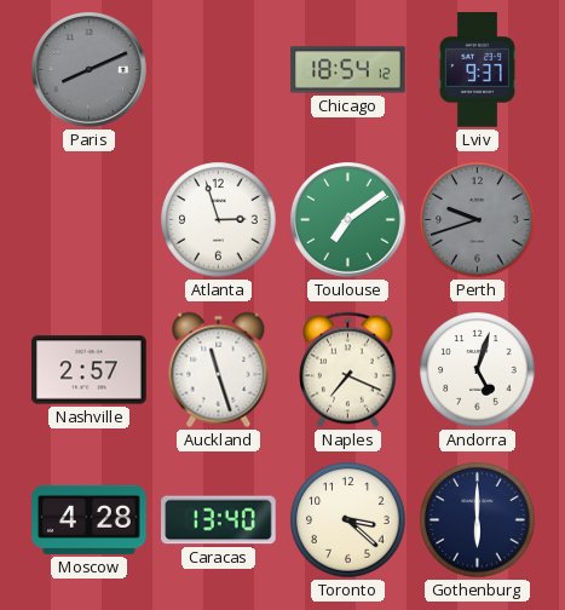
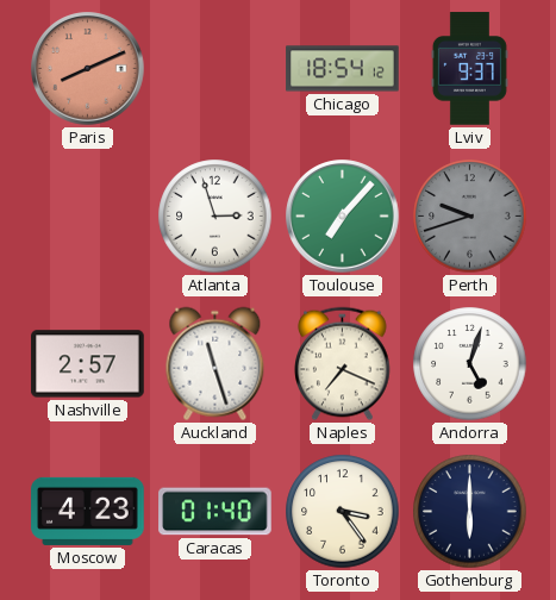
Paris dial: grey -> salmon
Toulouse: 7:09 -> 7:07
Moscow: 4:28 -> 4:23
Caracas: 13:40 -> 01:40
Toronto: 3:22 -> 3:24
